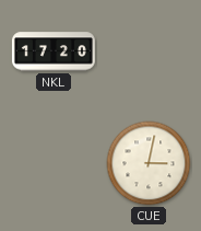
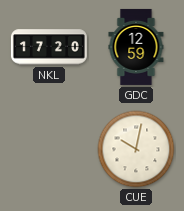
GDC: none -> 12:59
CUE: 3:02 -> 10:02
